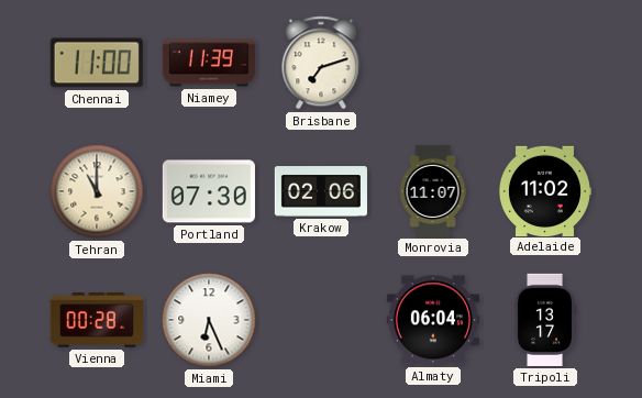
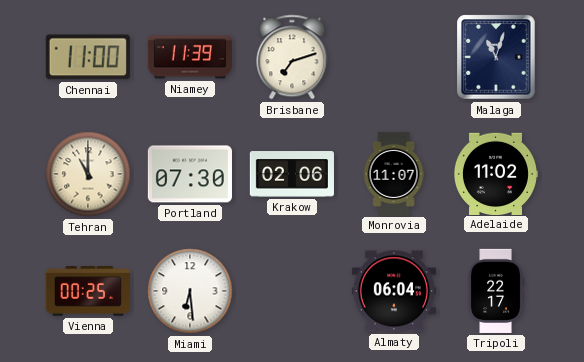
Malaga: none -> 11:03
Vienna: 00:28 -> 00:25
Miami: 6:26 -> 6:29
Tripoli: 13:17 -> 22:17
